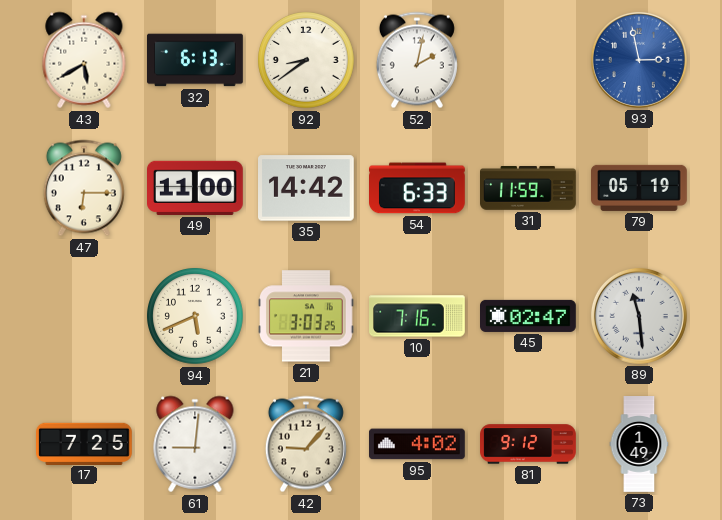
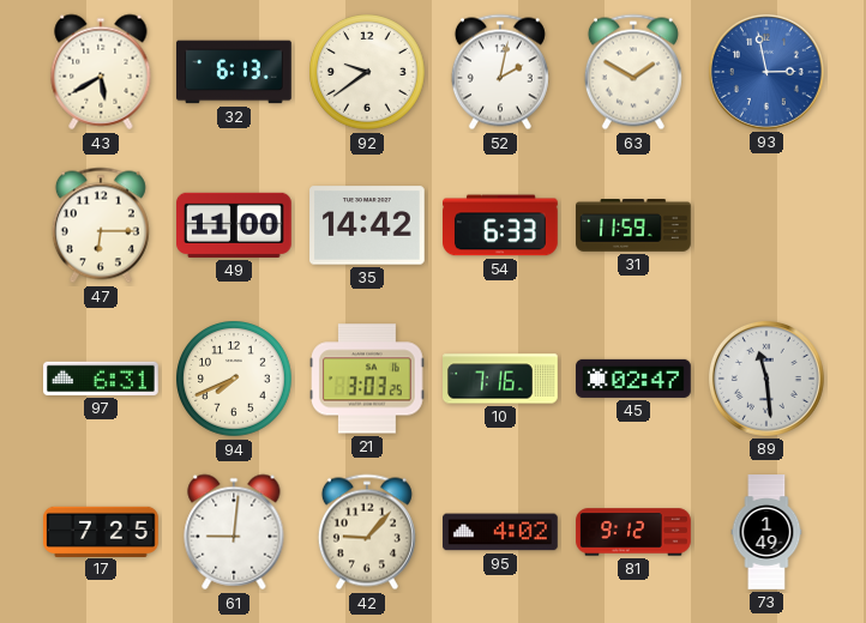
92: 8:39 -> 9:39
63: none -> 1:50
79: 05:19 -> none
97: none -> 6:31
94: 5:41 -> 7:41
